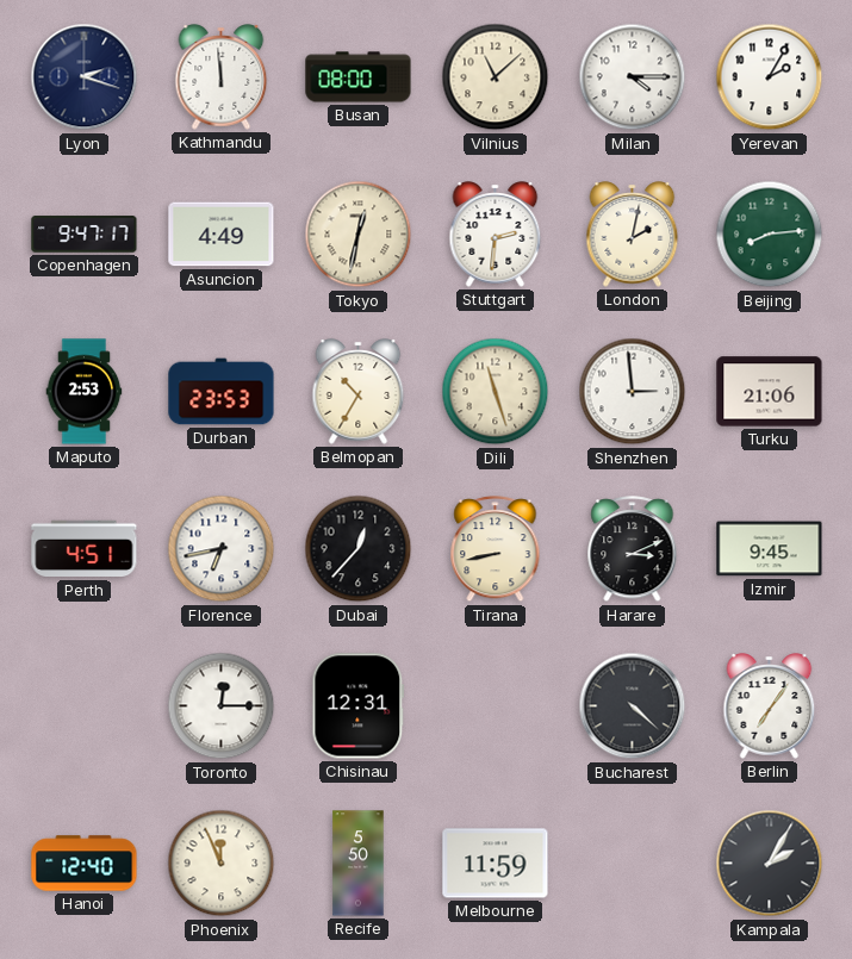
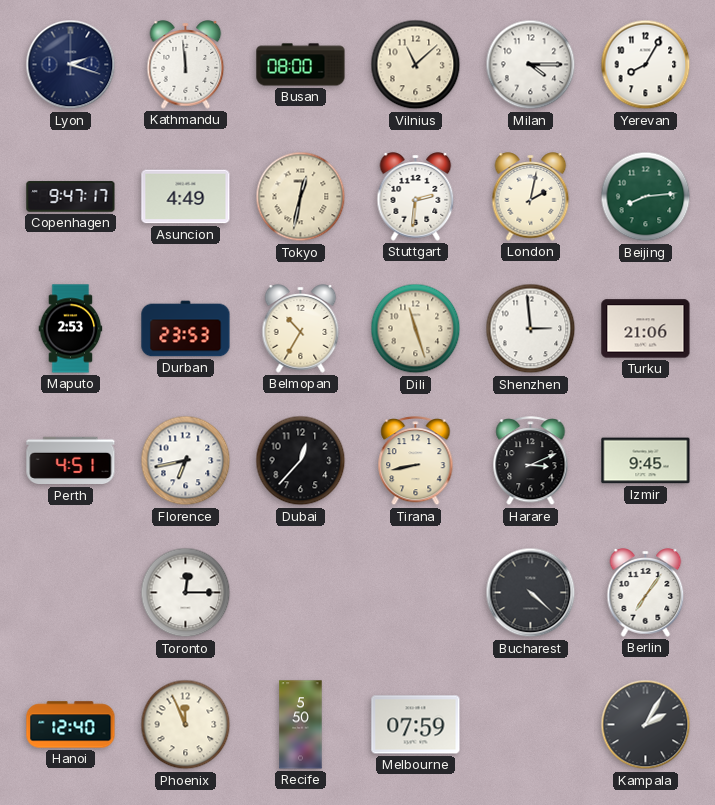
Yerevan: 2:05 -> 8:05
Chisinau: 12:31 -> none
Melbourne: 11:59 -> 07:59
